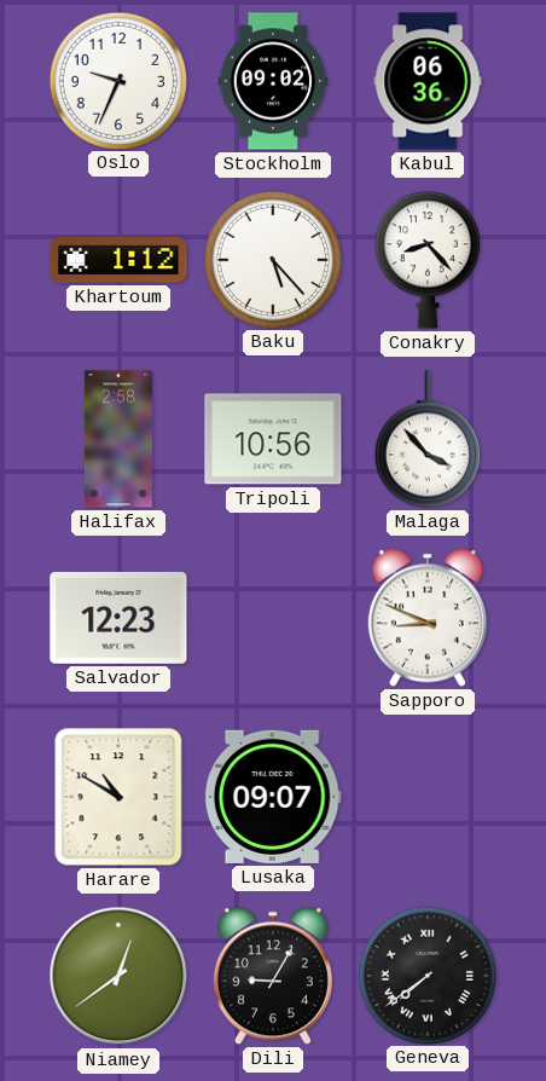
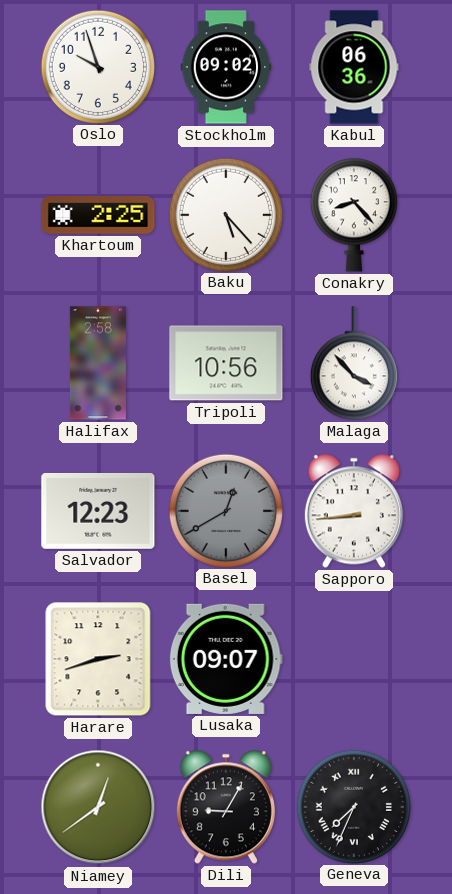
Oslo: 9:34 -> 9:57
Khartoum: 1:12 -> 2:25
Basel: none -> 12:40
Sapporo: 8:49 -> 8:44
Harare: 10:50 -> 2:42
Geneva: 7:39 -> 7:34
